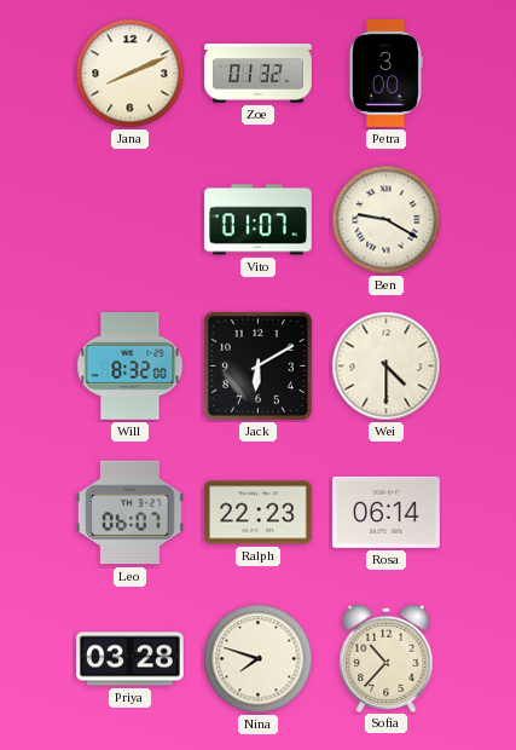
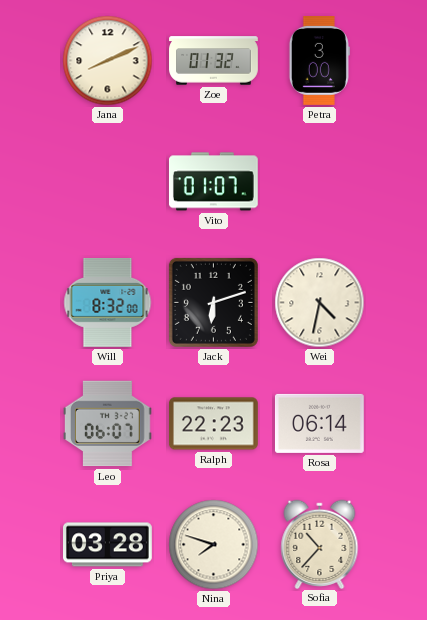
Ben: 9:20 -> none
Jack: 6:10 -> 6:12
Wei: 4:30 -> 4:32
